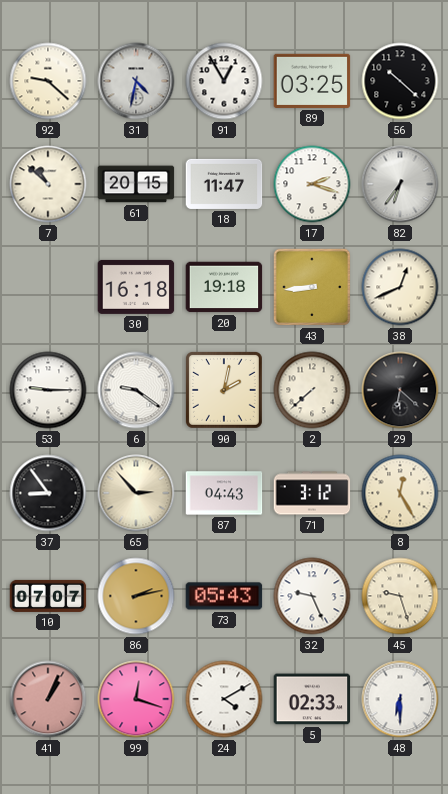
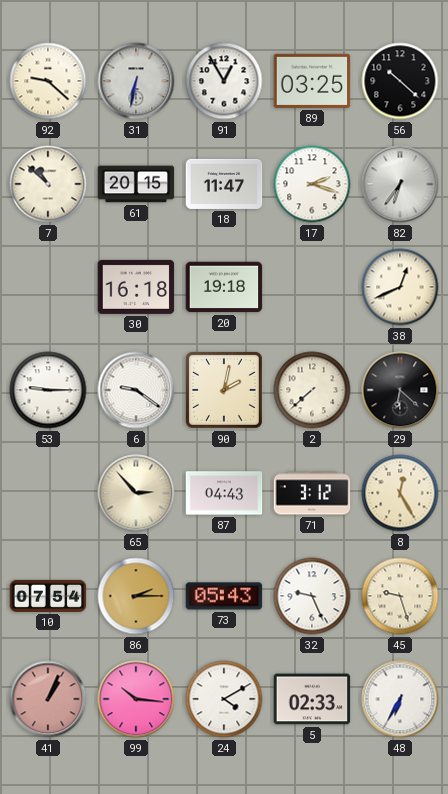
31: 4:32 -> 6:32
43: 8:44 -> none
37: 8:54 -> none
10: 07:07 -> 07:54
86: 2:13 -> 2:15
99: 12:18 -> 10:16
48: 6:30 -> 6:35
